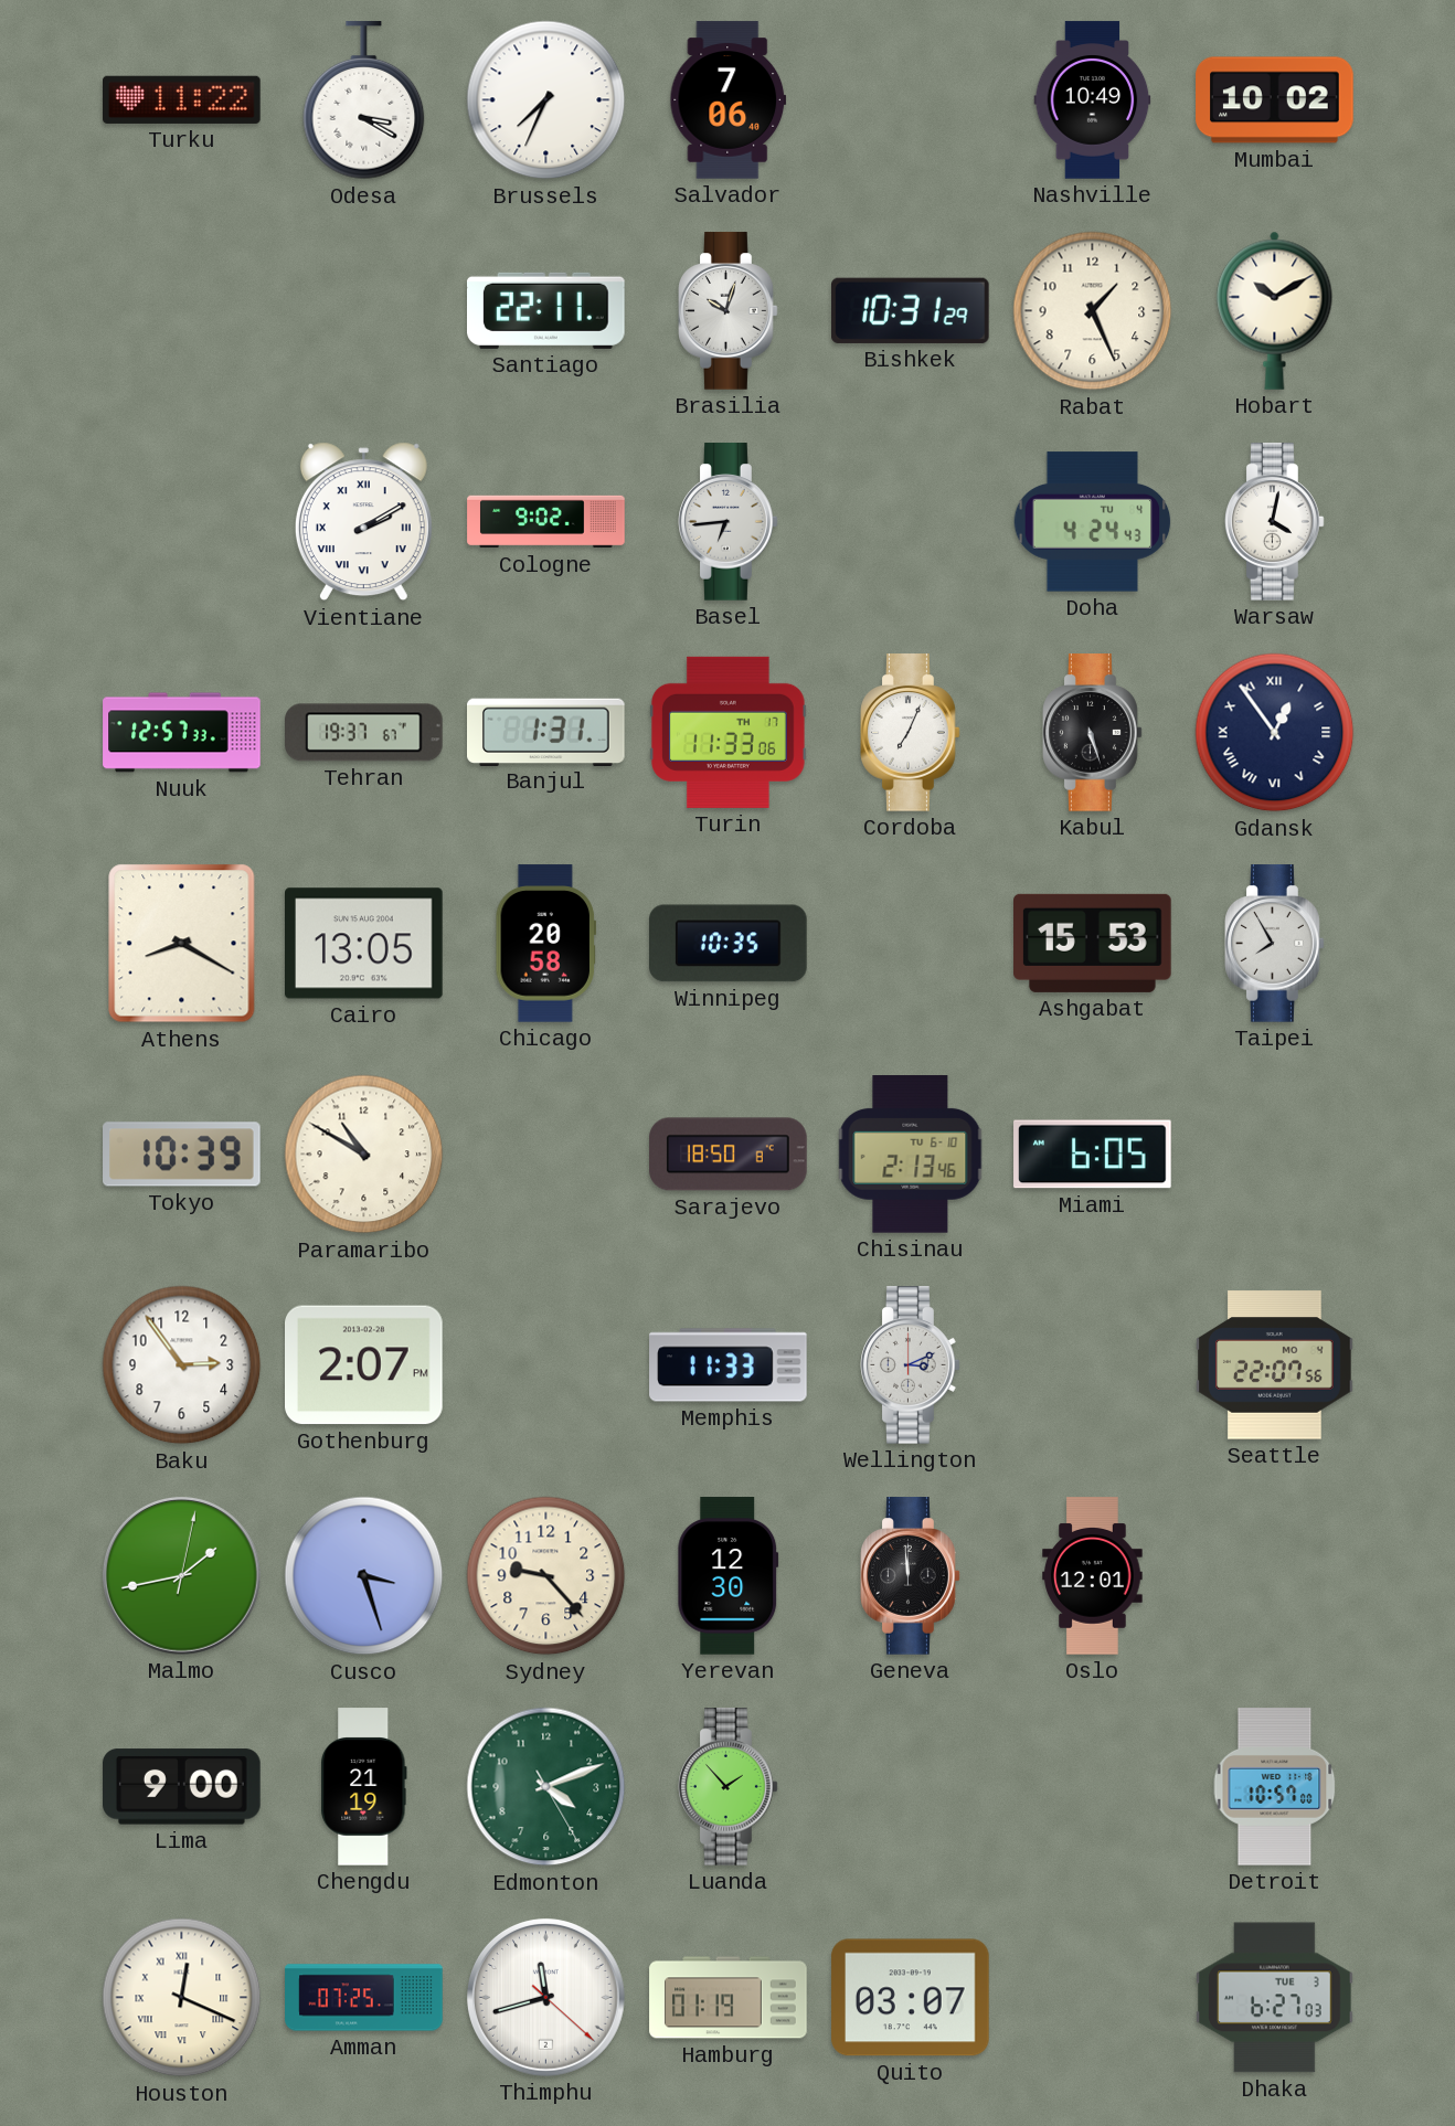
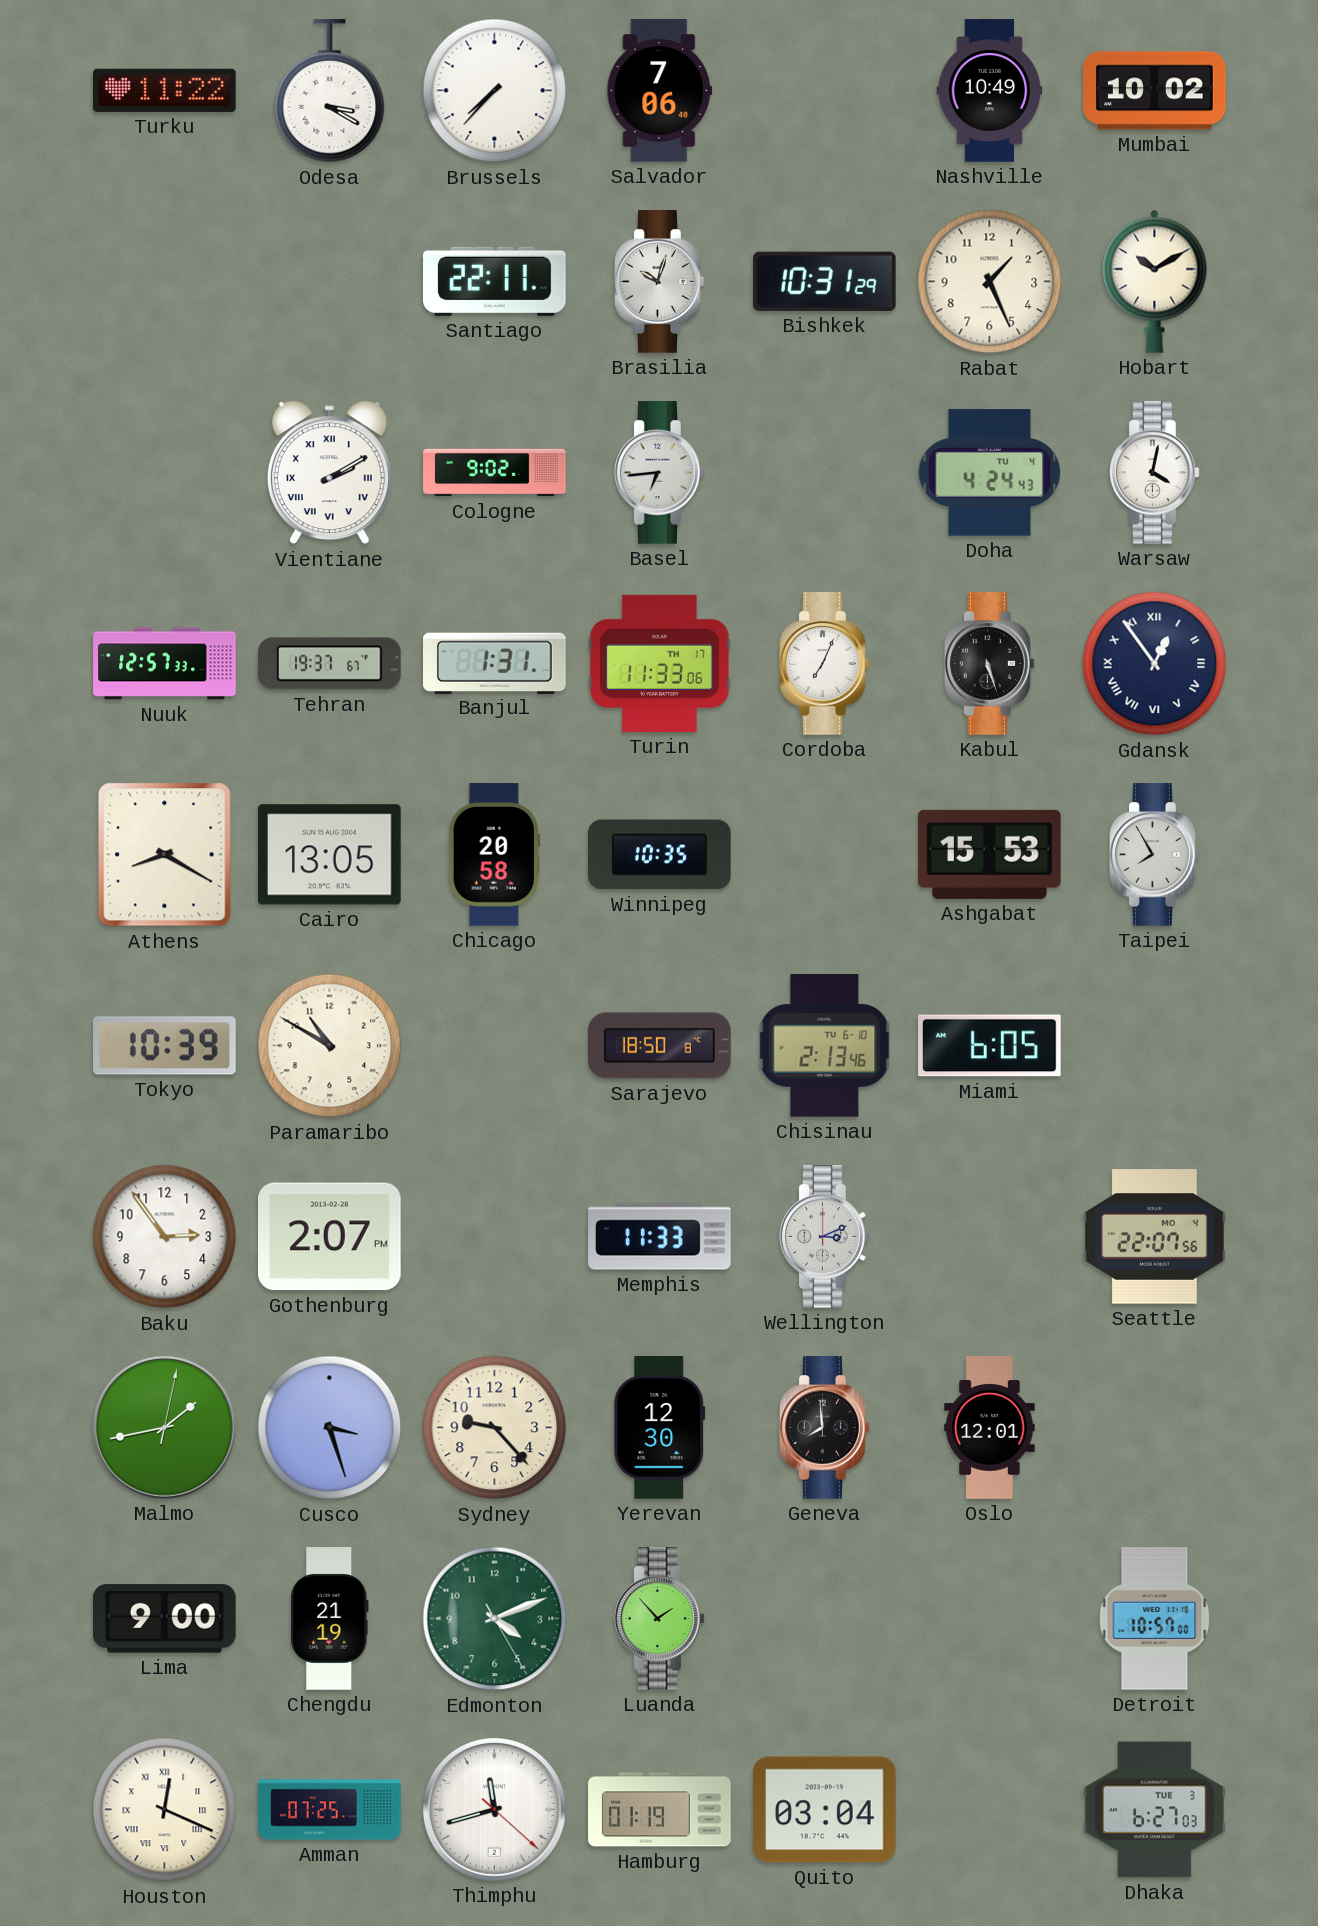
Brussels: 7:34 -> 7:37
Geneva: 11:59 -> 7:59
Quito: 03:07 -> 03:04
